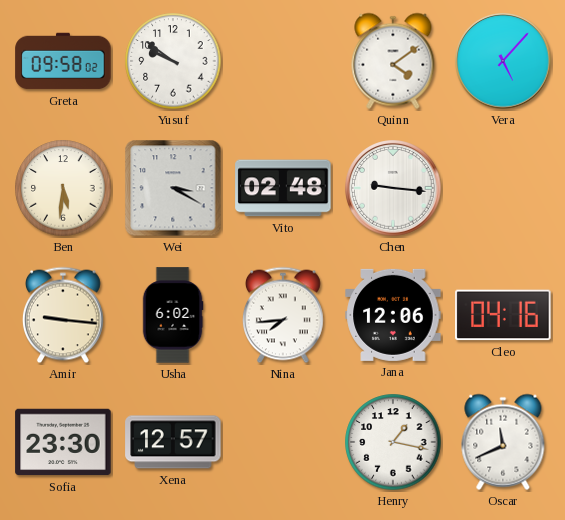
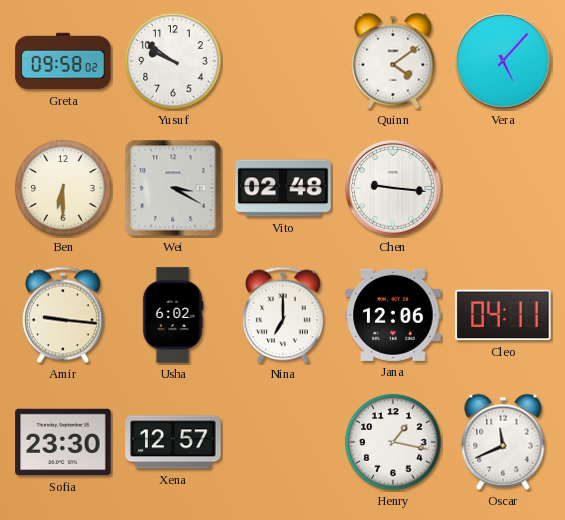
Ben: 5:31 -> 6:30
Nina: 7:44 -> 7:00
Cleo: 04:16 -> 04:11
